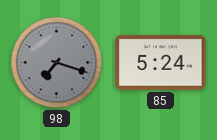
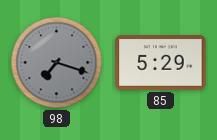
85: 5:24 -> 5:29
